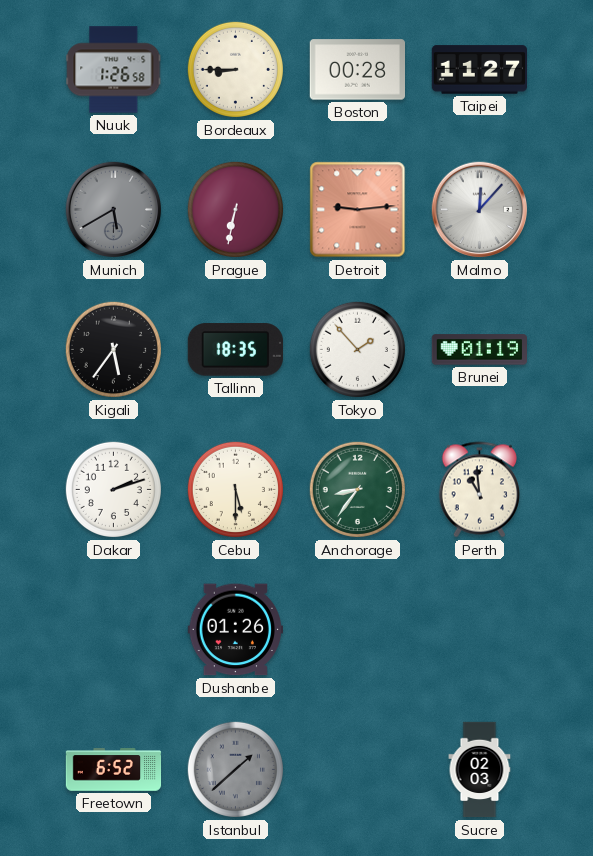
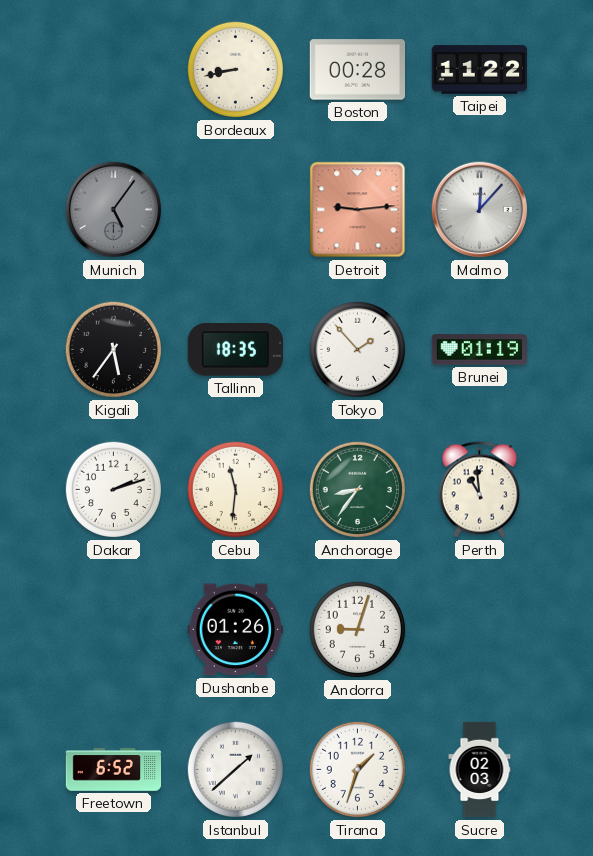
Nuuk: 1:26 -> none
Bordeaux: 8:45 -> 8:43
Taipei: 11:27 -> 11:22
Munich: 5:40 -> 5:06
Prague: 6:32 -> none
Cebu: 5:30 -> 11:31
Andorra: none -> 9:03
Istanbul dial: grey -> white
Tirana: none -> 1:33
